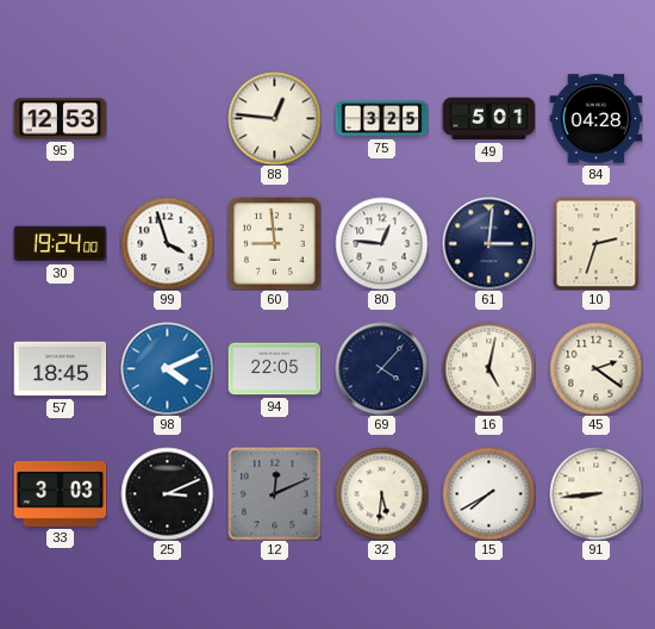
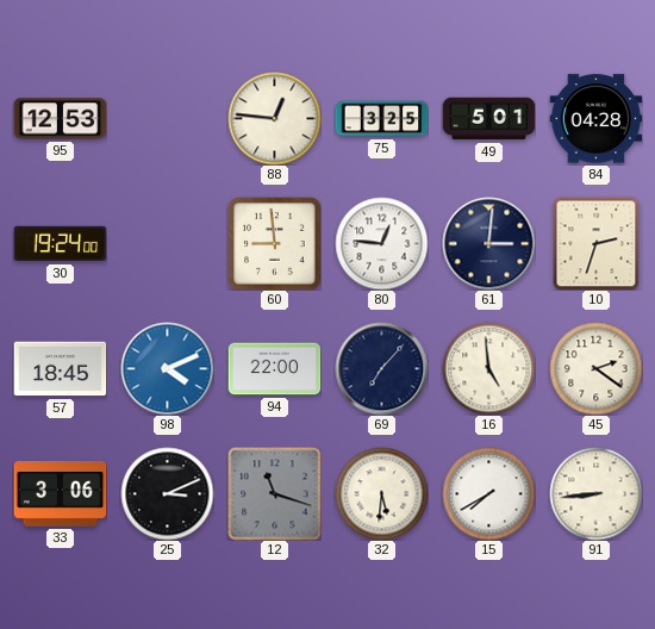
99: 3:57 -> none
94: 22:05 -> 22:00
69: 4:07 -> 7:07
16: 5:02 -> 4:59
33: 3:03 -> 3:06
12: 12:11 -> 11:18
